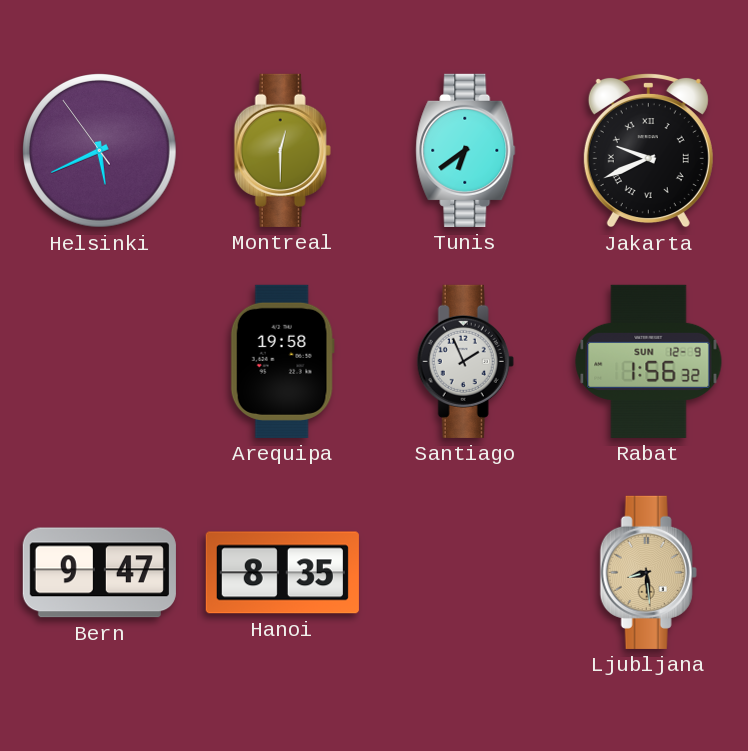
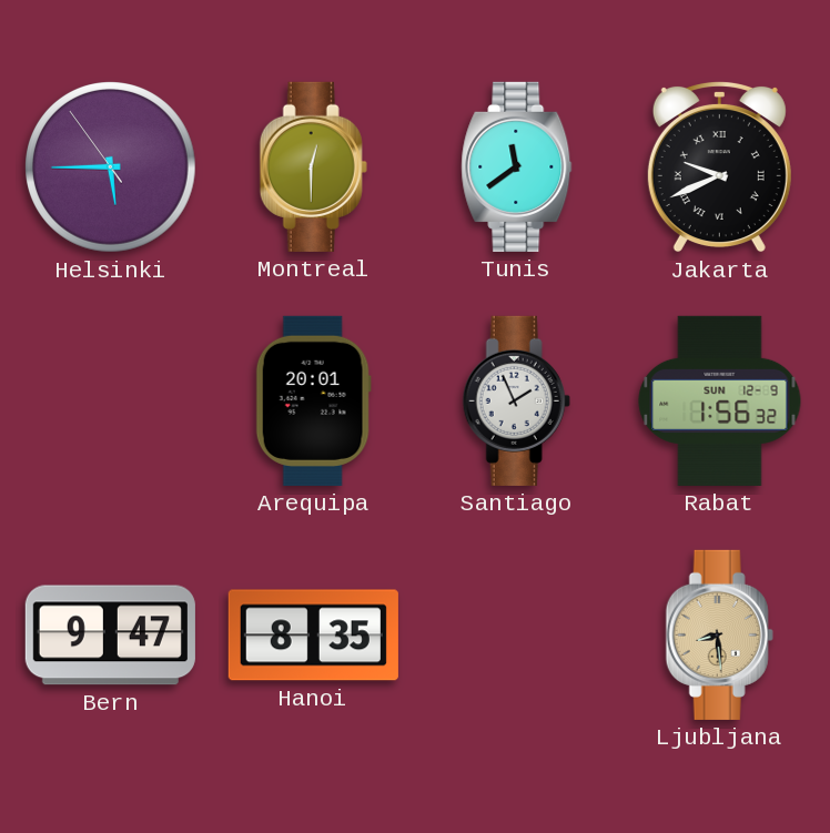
Helsinki: 5:40 -> 5:44
Tunis: 6:39 -> 11:39
Arequipa: 19:58 -> 20:01
